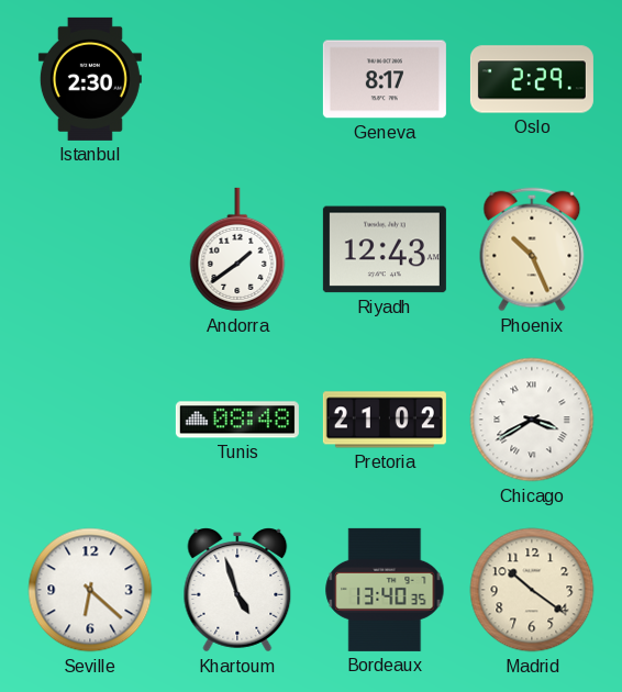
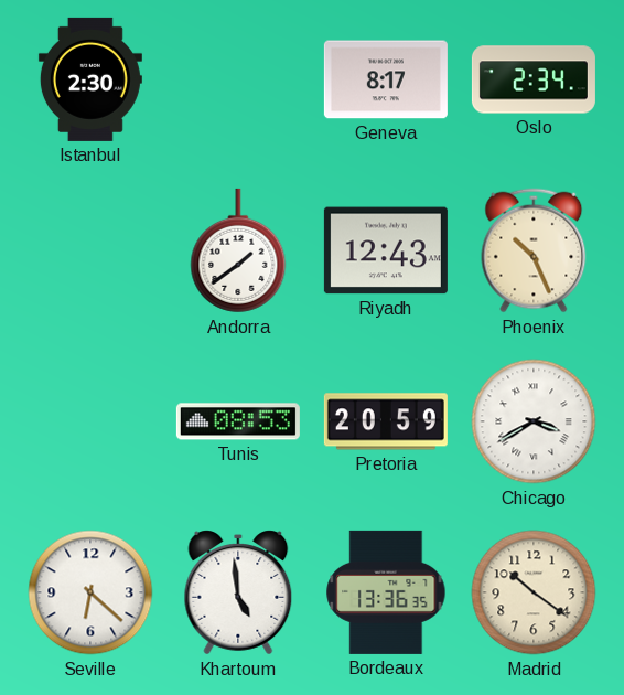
Oslo: 2:29 -> 2:34
Tunis: 08:48 -> 08:53
Pretoria: 21:02 -> 20:59
Khartoum: 4:57 -> 4:59
Bordeaux: 13:40 -> 13:36
